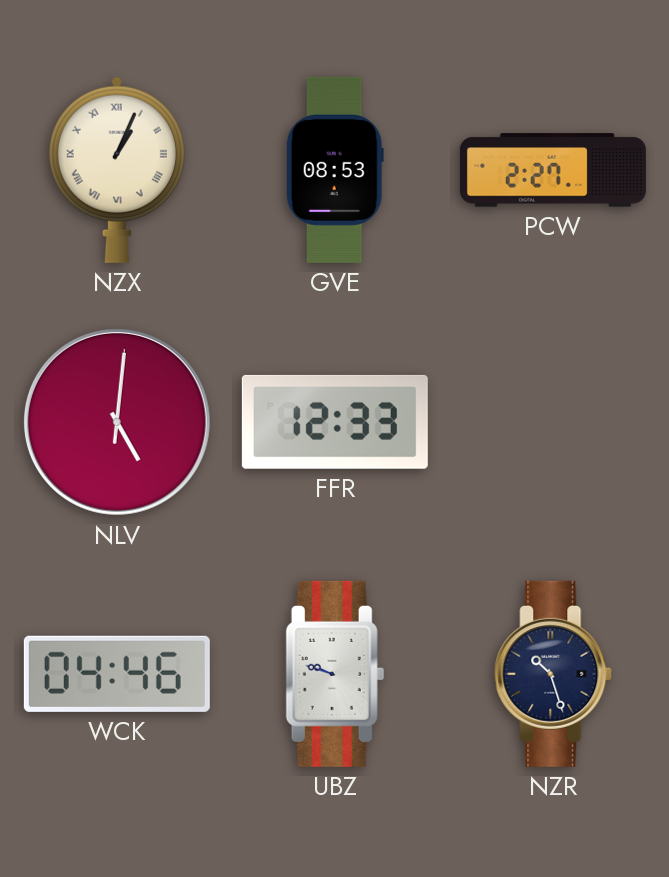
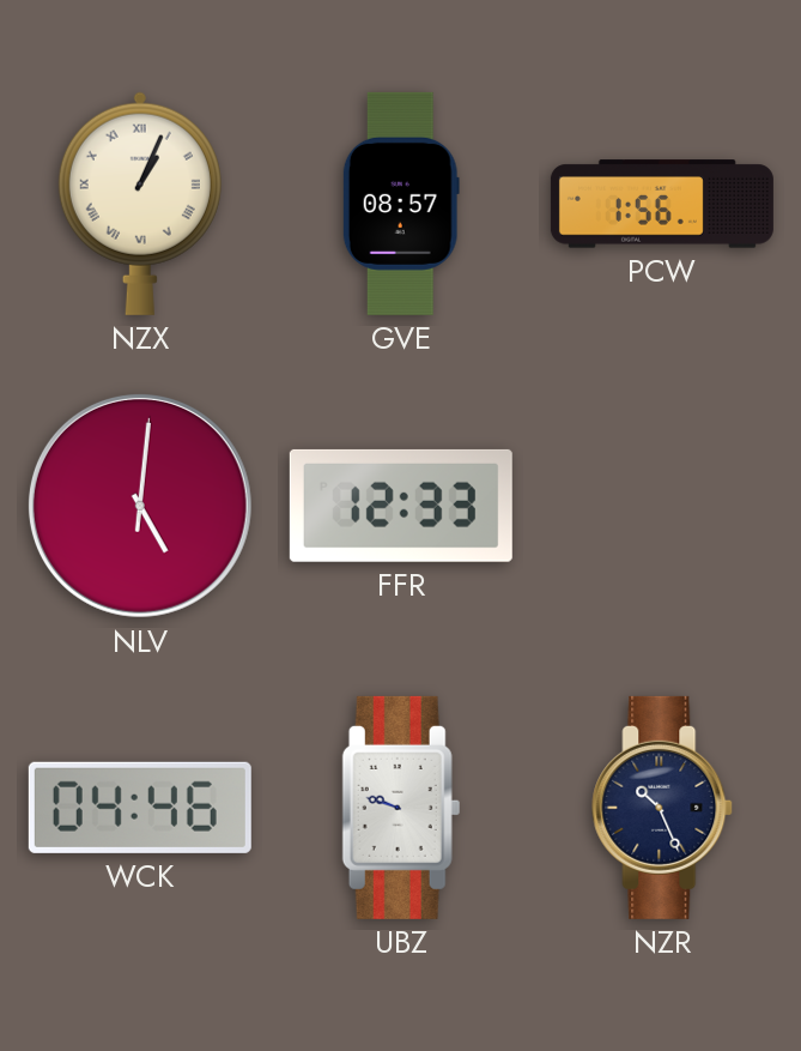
GVE: 08:53 -> 08:57
PCW: 2:27 -> 1:56
NZR: 10:27 -> 10:26
